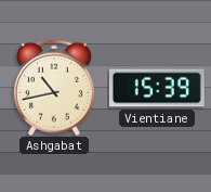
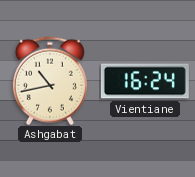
Vientiane: 15:39 -> 16:24
